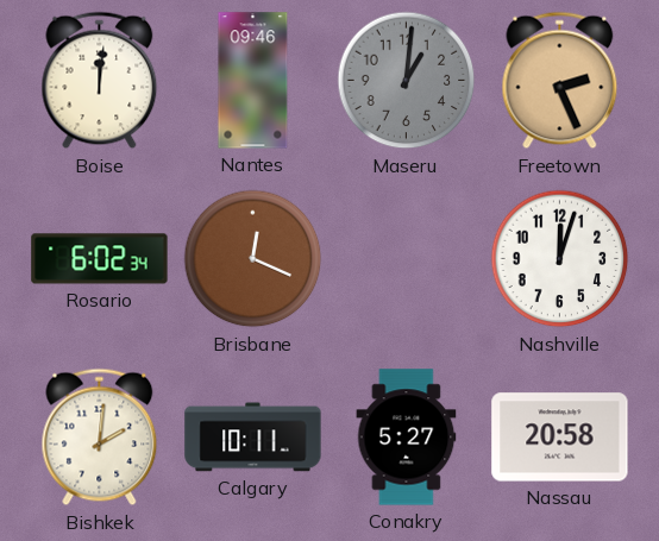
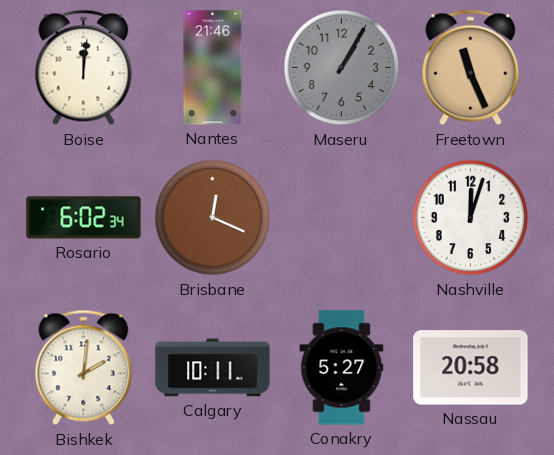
Nantes: 09:46 -> 21:46
Maseru: 1:01 -> 1:05
Freetown: 2:26 -> 11:26
